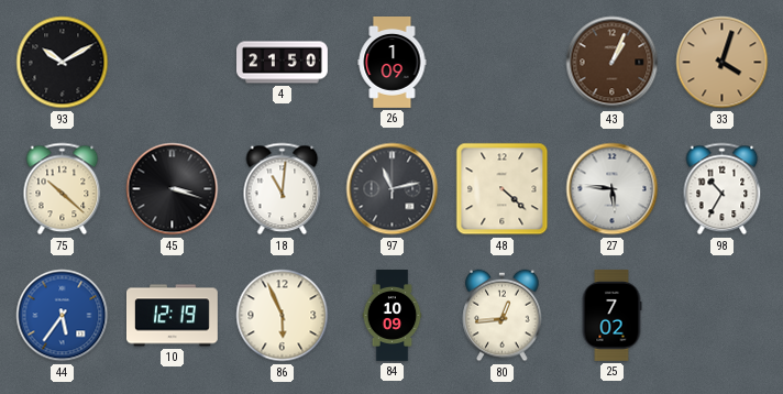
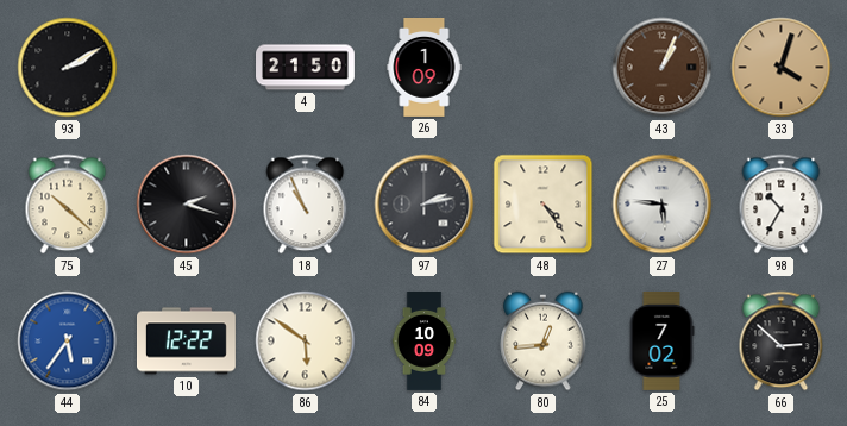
93: 10:10 -> 2:10
45: 3:18 -> 2:18
18: 11:01 -> 10:56
97: 11:13 -> 2:13
48: 4:22 -> 4:24
10: 12:19 -> 12:22
86: 5:56 -> 5:51
66: none -> 2:52
